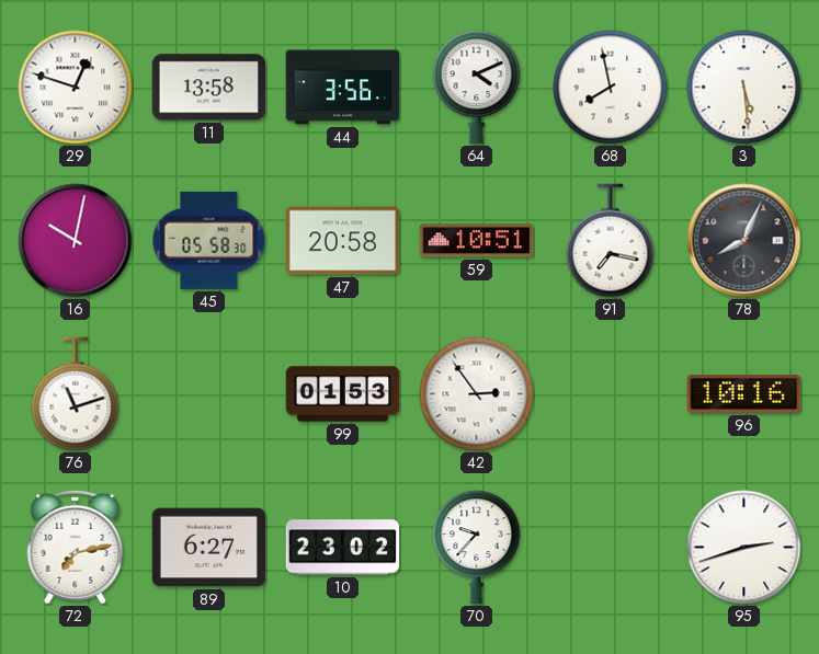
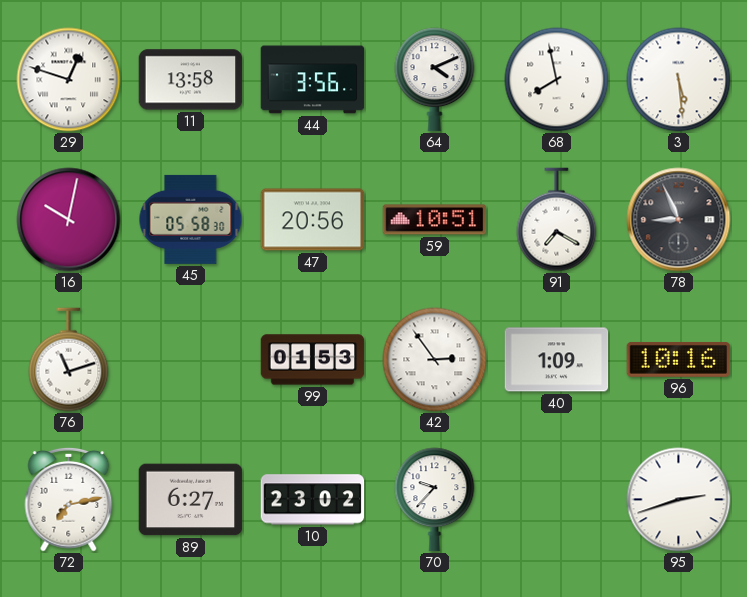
47: 20:58 -> 20:56
91: 7:17 -> 7:20
78: 8:04 -> 8:56
40: none -> 1:09
